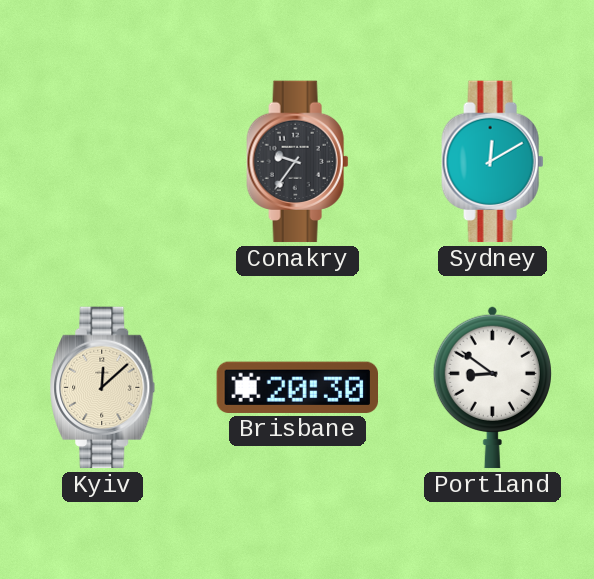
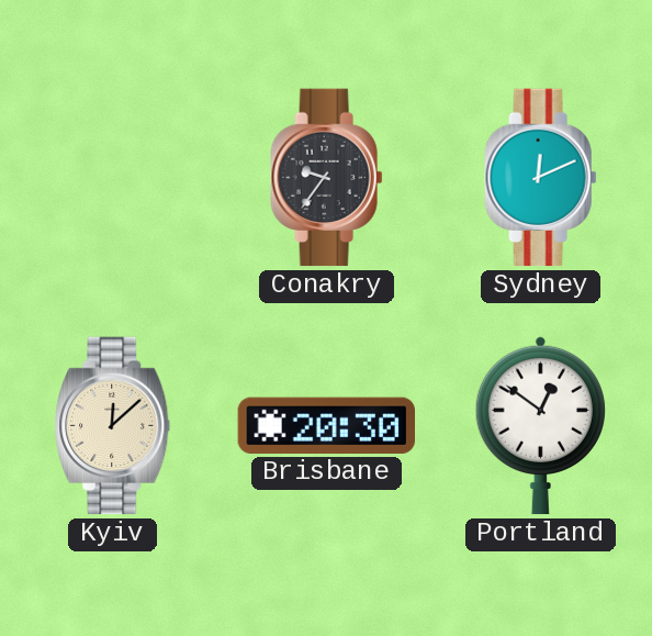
Sydney: 12:10 -> 12:11
Portland: 8:51 -> 12:51
